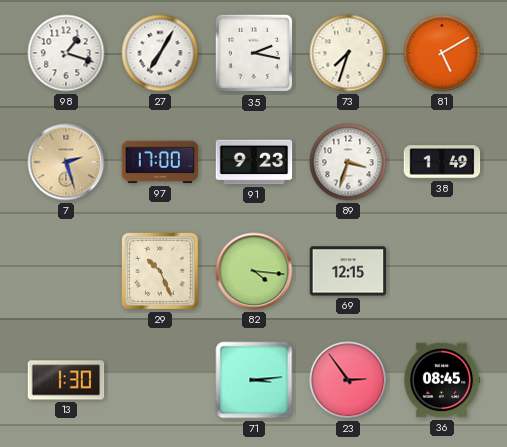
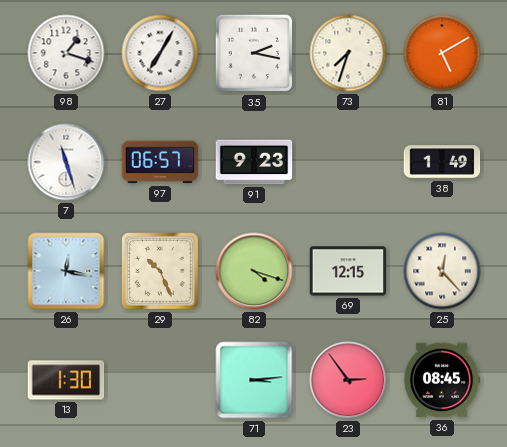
7: 2:27 -> 11:27
7 dial: champagne -> white
97: 17:00 -> 06:57
89: 3:33 -> none
26: none -> 12:17
82: 4:16 -> 4:18
25: none -> 12:23
